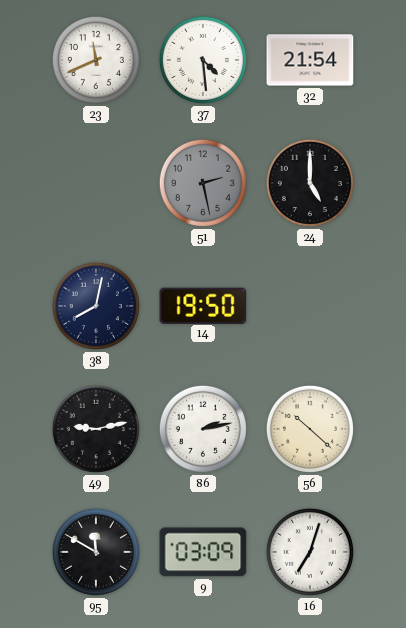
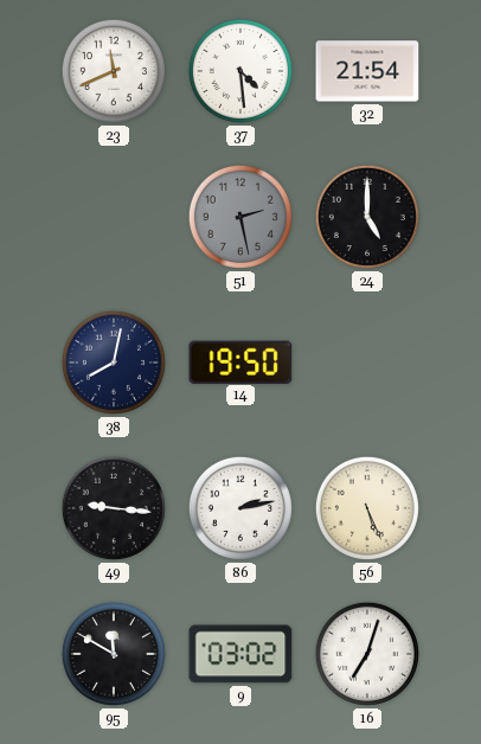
49: 9:13 -> 9:16
56: 10:22 -> 5:26
9: 03:09 -> 03:02
